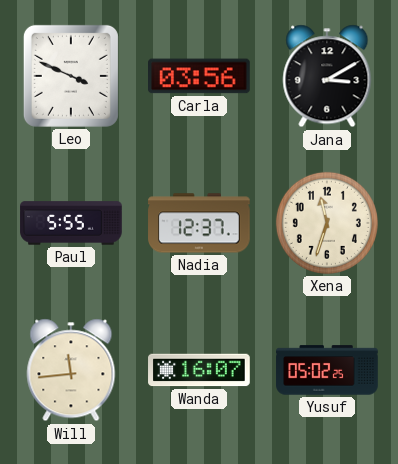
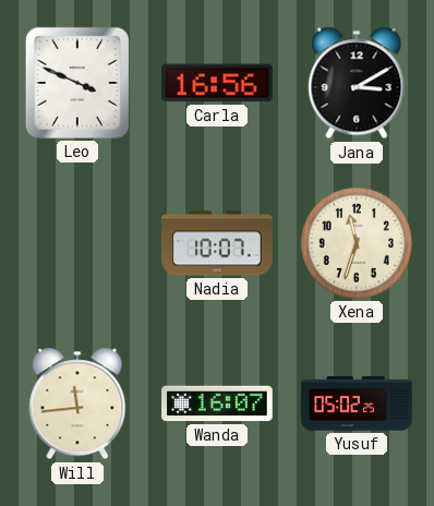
Carla: 03:56 -> 16:56
Paul: 5:55 -> none
Nadia: 12:37 -> 10:07
